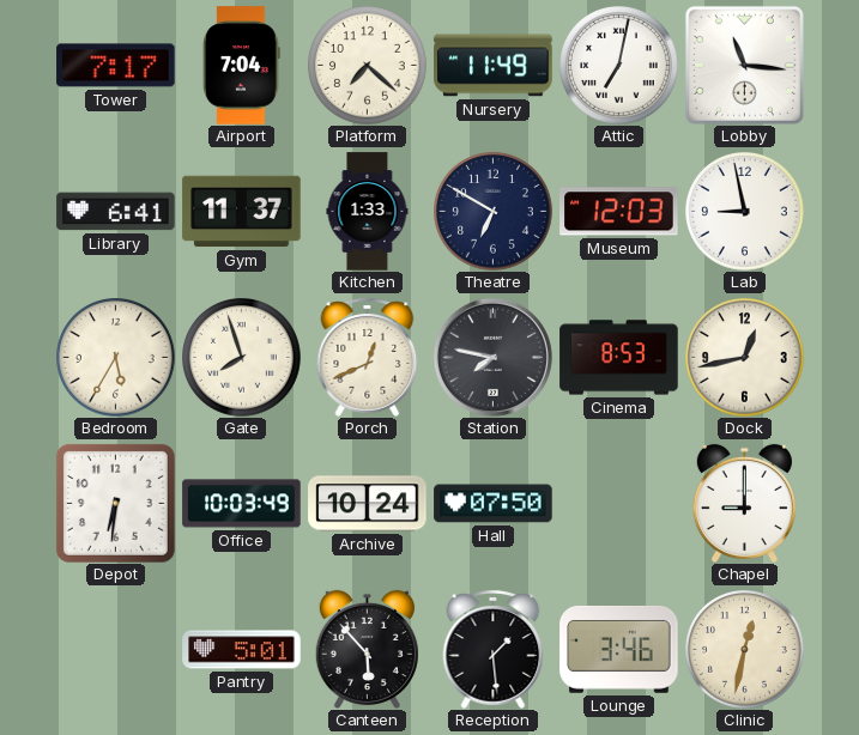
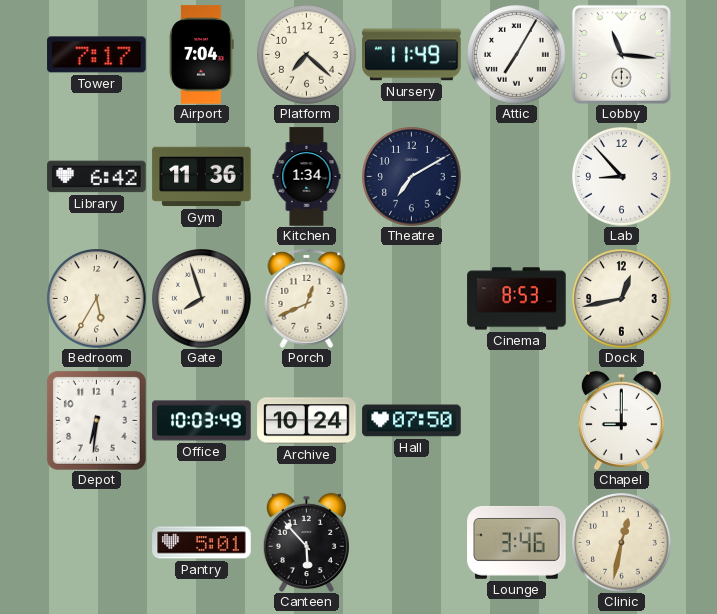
Attic: 7:02 -> 7:05
Library: 6:41 -> 6:42
Gym: 11:37 -> 11:36
Kitchen: 1:33 -> 1:34
Theatre: 6:50 -> 7:10
Museum: 12:03 -> none
Lab: 8:58 -> 8:53
Station: 7:47 -> none
Reception: 1:29 -> none
